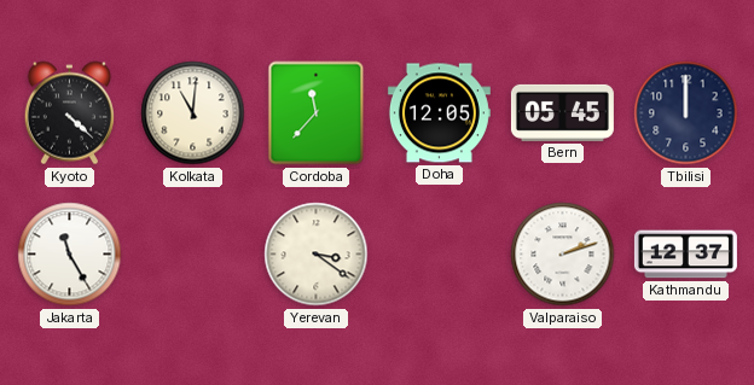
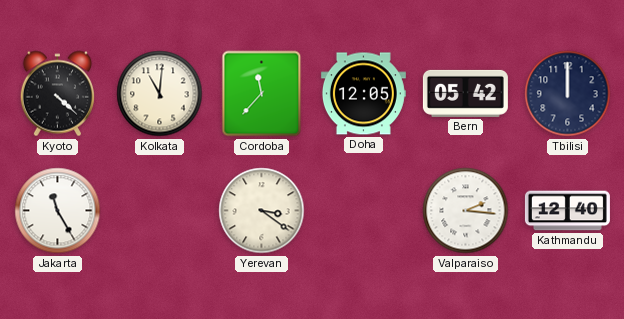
Bern: 05:45 -> 05:42
Valparaiso: 2:12 -> 2:16
Kathmandu: 12:37 -> 12:40
